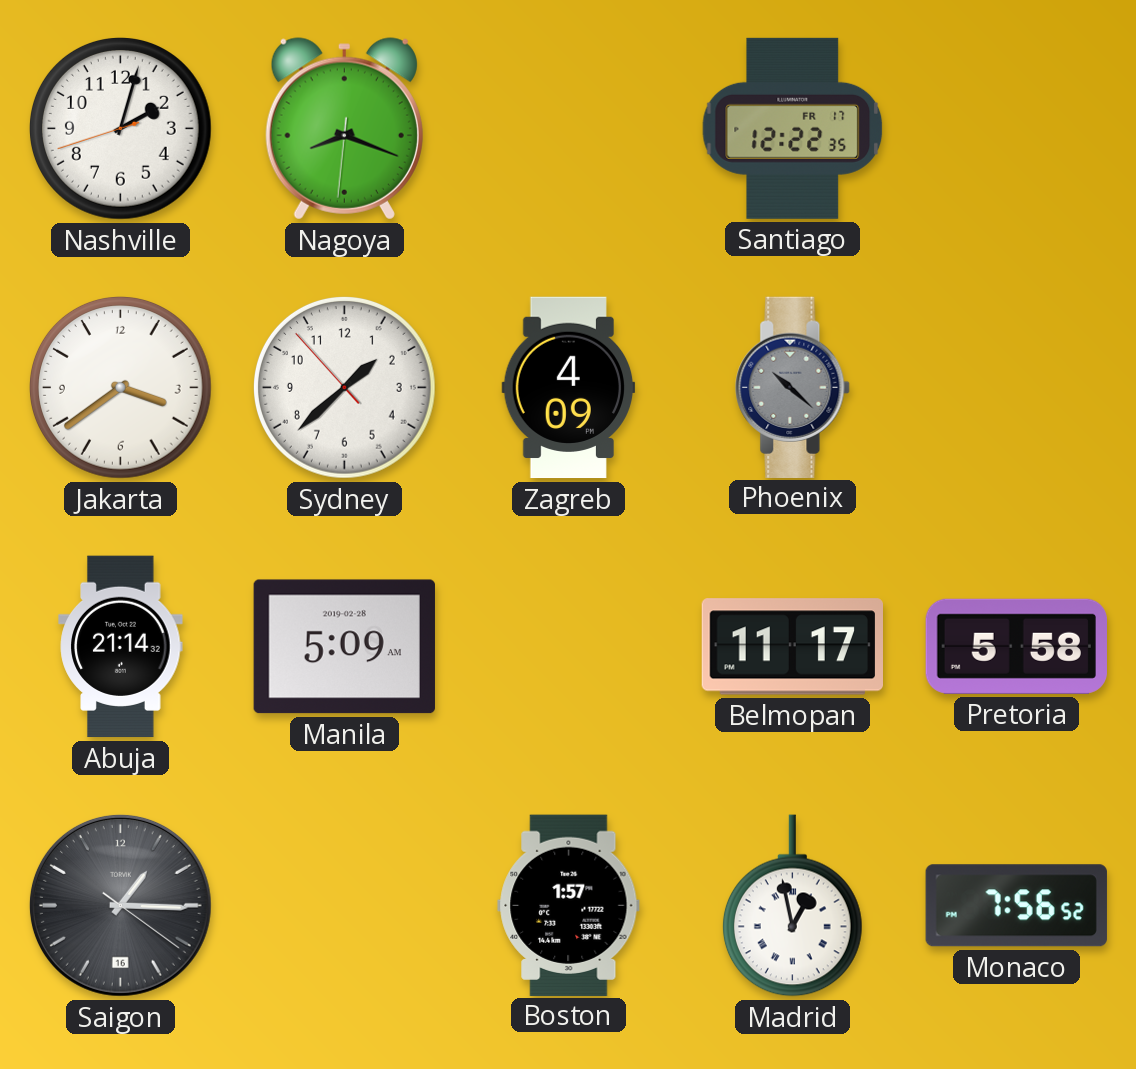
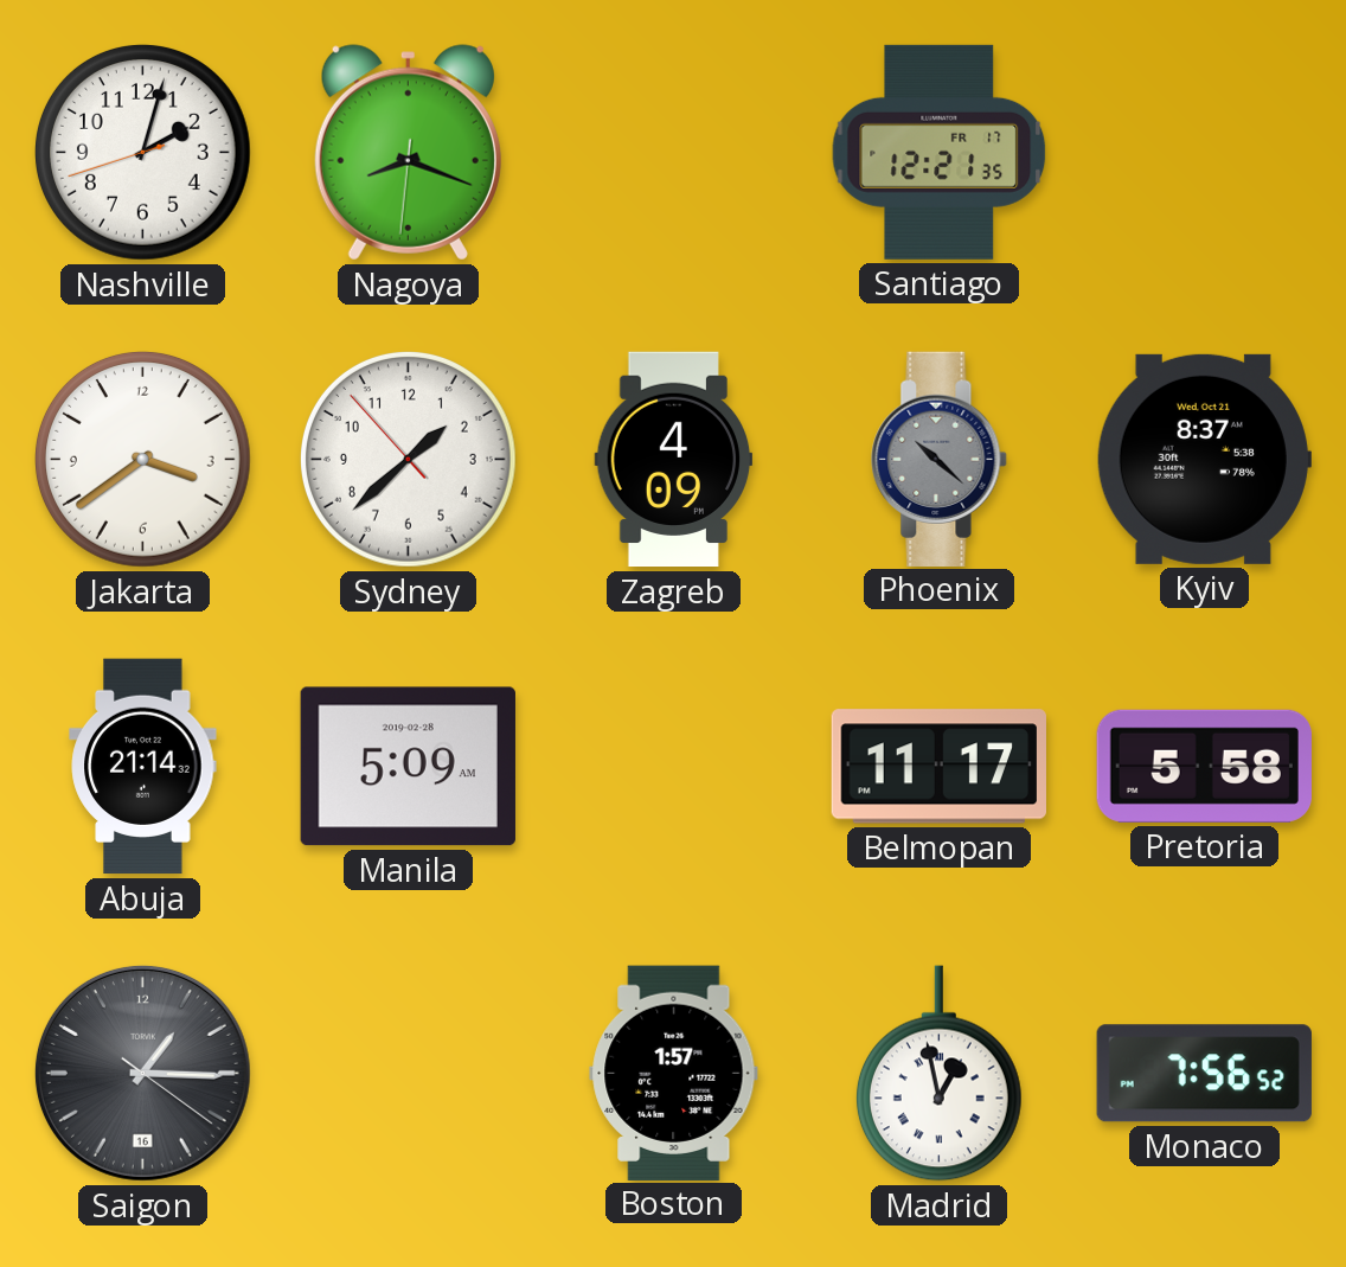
Santiago: 12:22 -> 12:21
Kyiv: none -> 8:37
